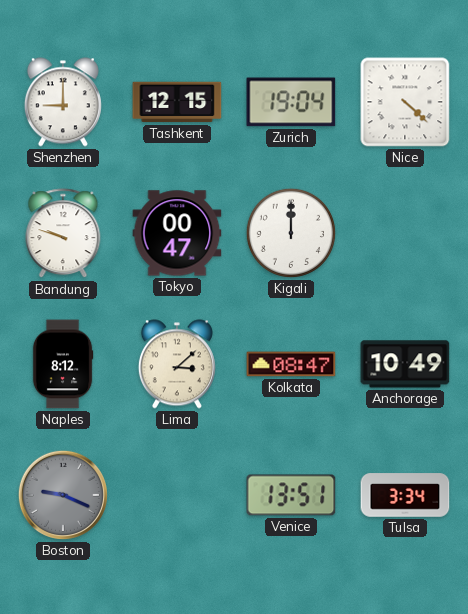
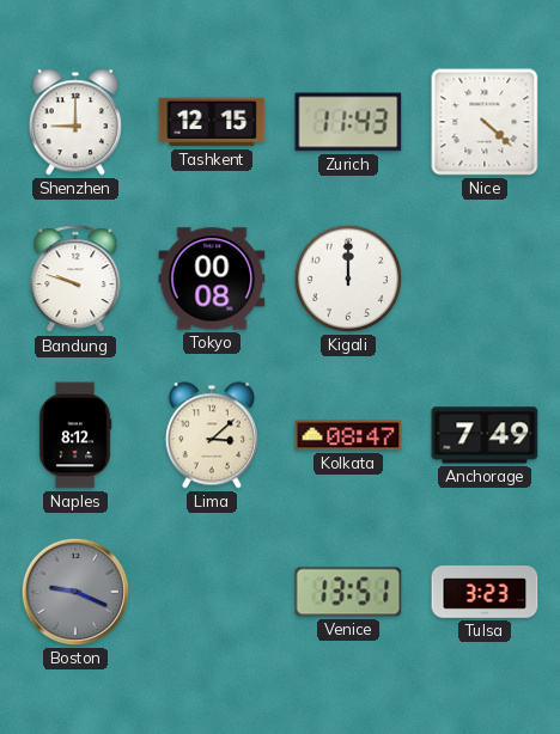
Zurich: 19:04 -> 11:43
Tokyo: 00:47 -> 00:08
Anchorage: 10:49 -> 7:49
Tulsa: 3:34 -> 3:23
